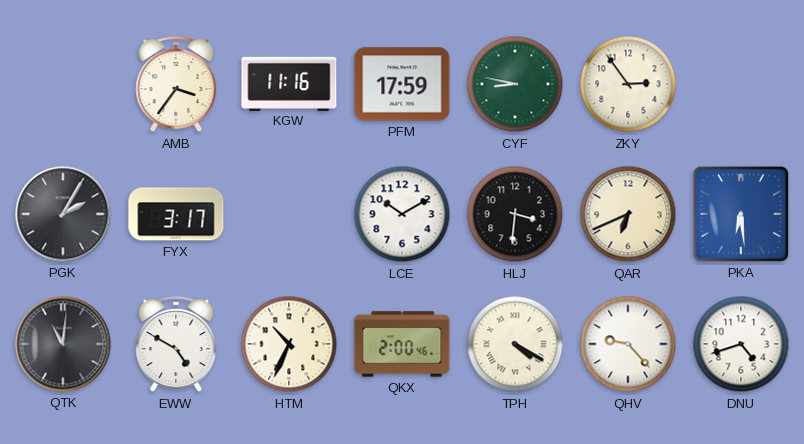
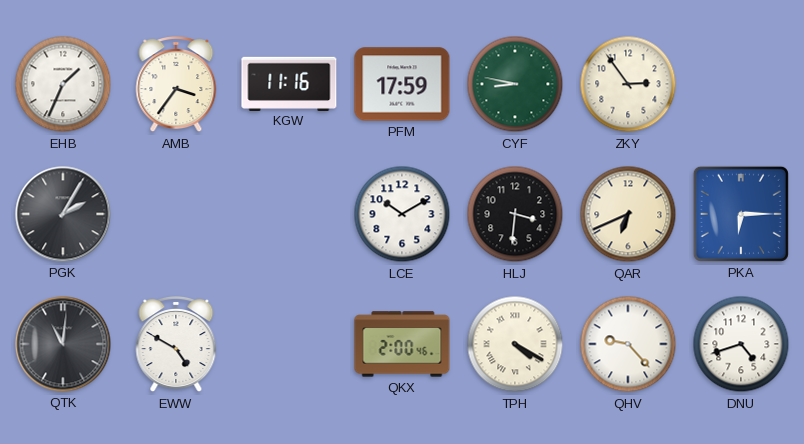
EHB: none -> 1:34
FYX: 3:17 -> none
PKA: 6:29 -> 6:15
HTM: 10:34 -> none
